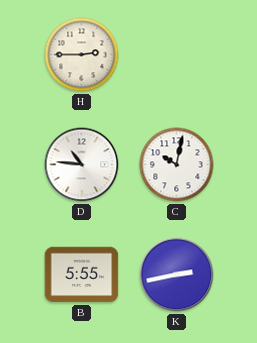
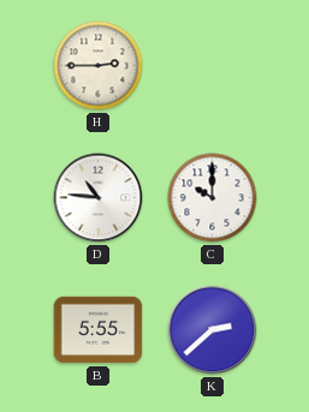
C: 10:02 -> 10:00
K: 2:43 -> 2:38
